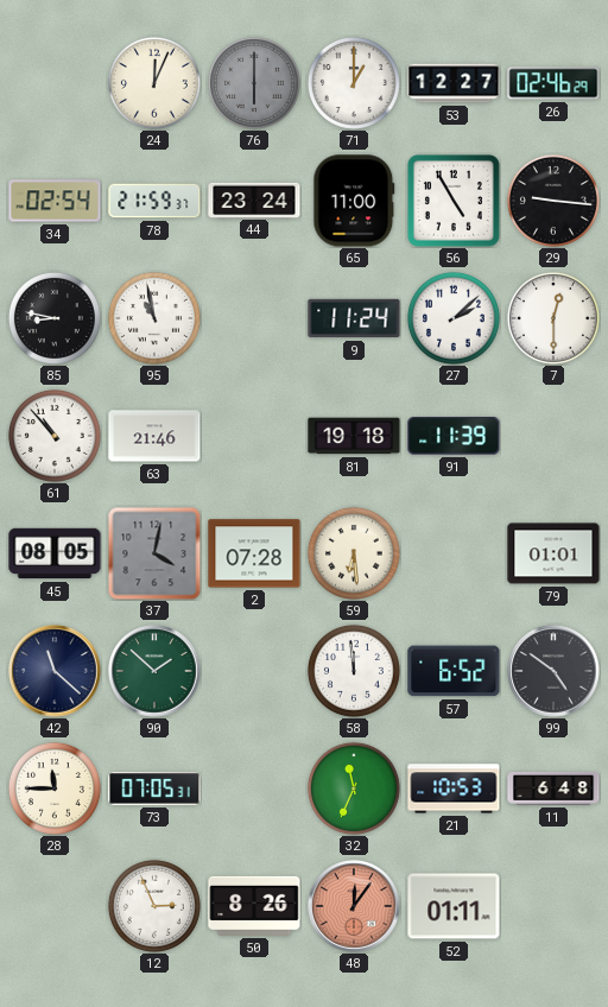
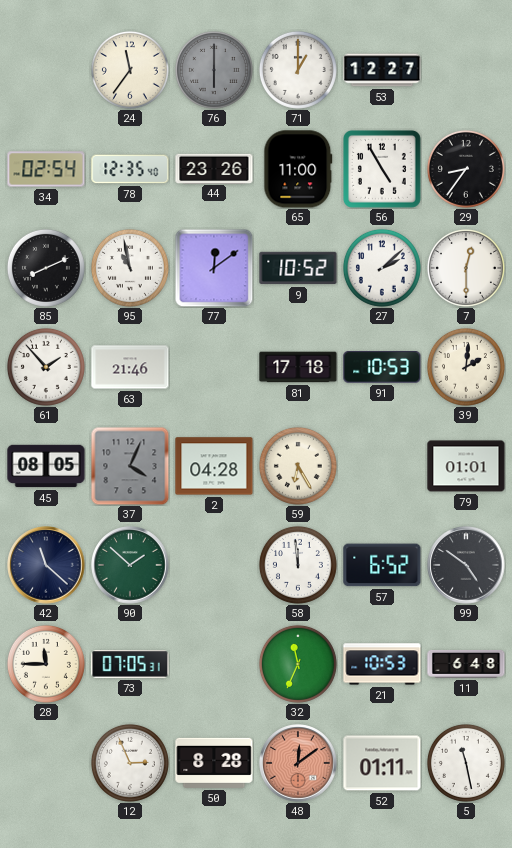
24: 12:04 -> 11:36
26: 02:46 -> none
78: 21:59 -> 12:35
44: 23:24 -> 23:26
29: 9:16 -> 8:36
85: 8:47 -> 8:11
77: none -> 12:09
9: 11:24 -> 10:52
61: 10:53 -> 1:53
81: 19:18 -> 17:18
91: 11:39 -> 10:53
39: none -> 2:01
37: 4:02 -> 4:04
2: 07:28 -> 04:28
59: 6:29 -> 6:25
50: 8:26 -> 8:28
48: 12:06 -> 12:09
5: none -> 11:28
